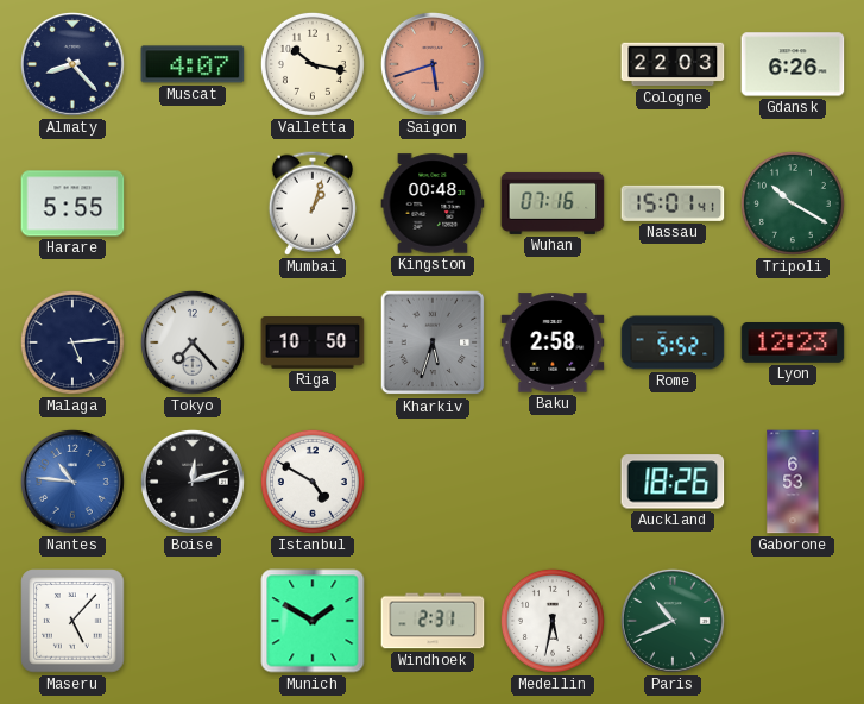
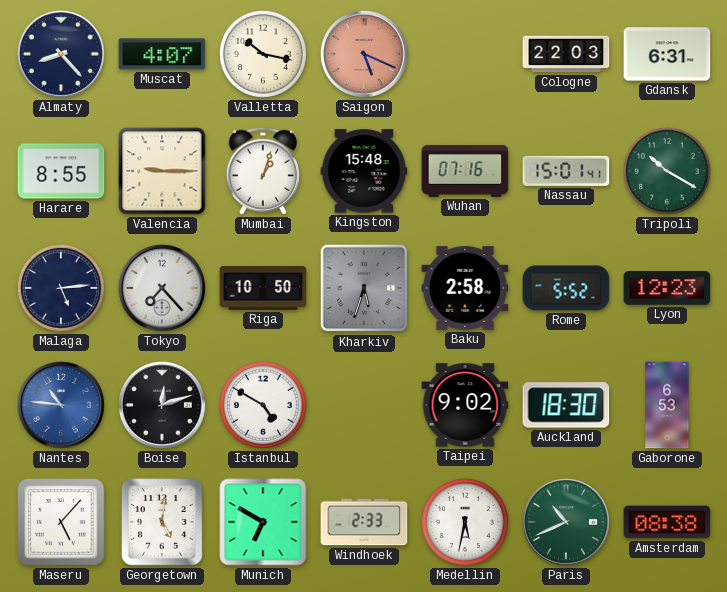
Saigon: 5:42 -> 5:19
Gdansk: 6:26 -> 6:31
Harare: 5:55 -> 8:55
Valencia: none -> 9:15
Kingston: 00:48 -> 15:48
Taipei: none -> 9:02
Auckland: 18:26 -> 18:30
Georgetown: none -> 5:01
Munich: 1:50 -> 6:50
Windhoek: 2:31 -> 2:33
Amsterdam: none -> 08:38
